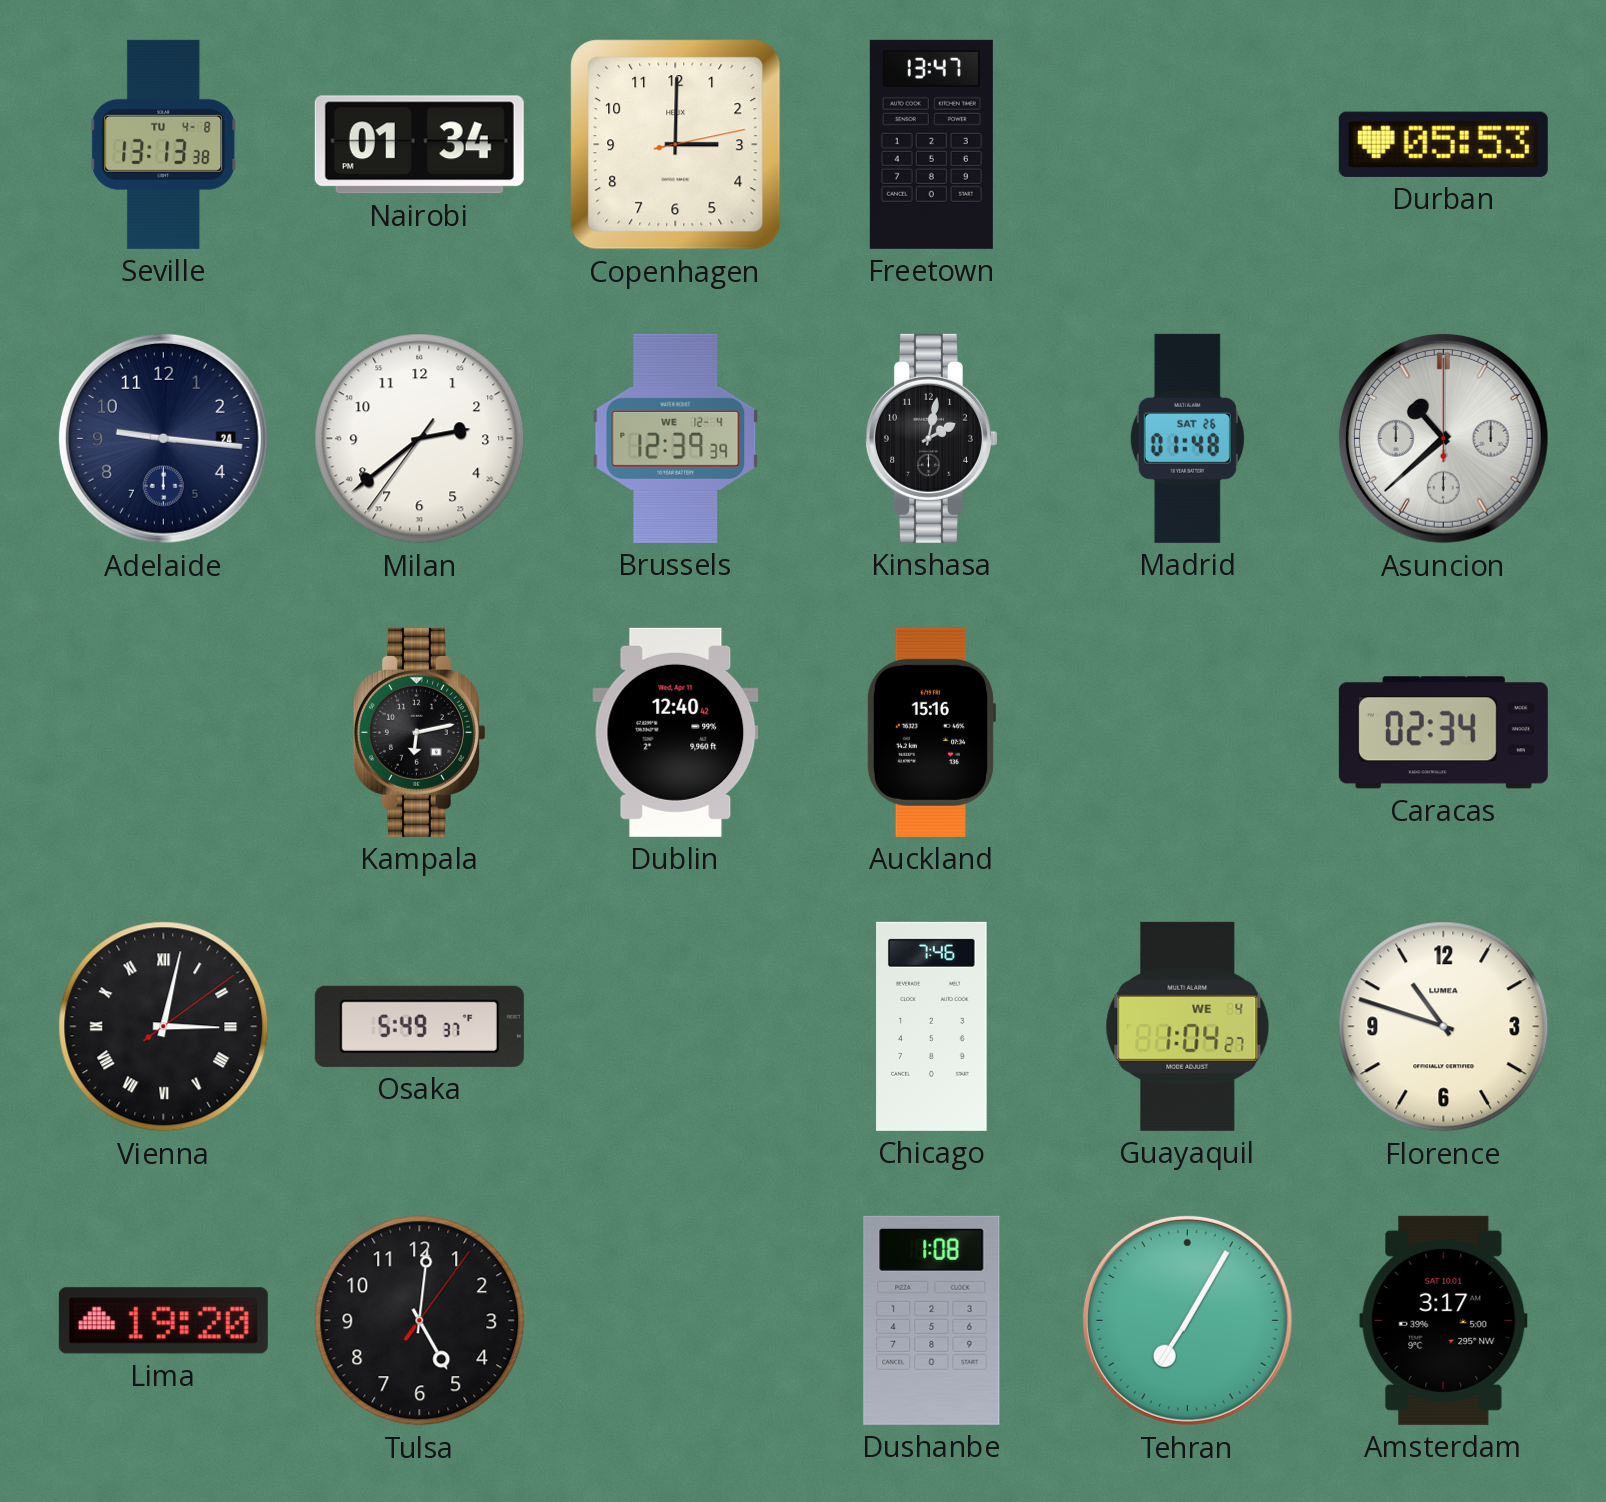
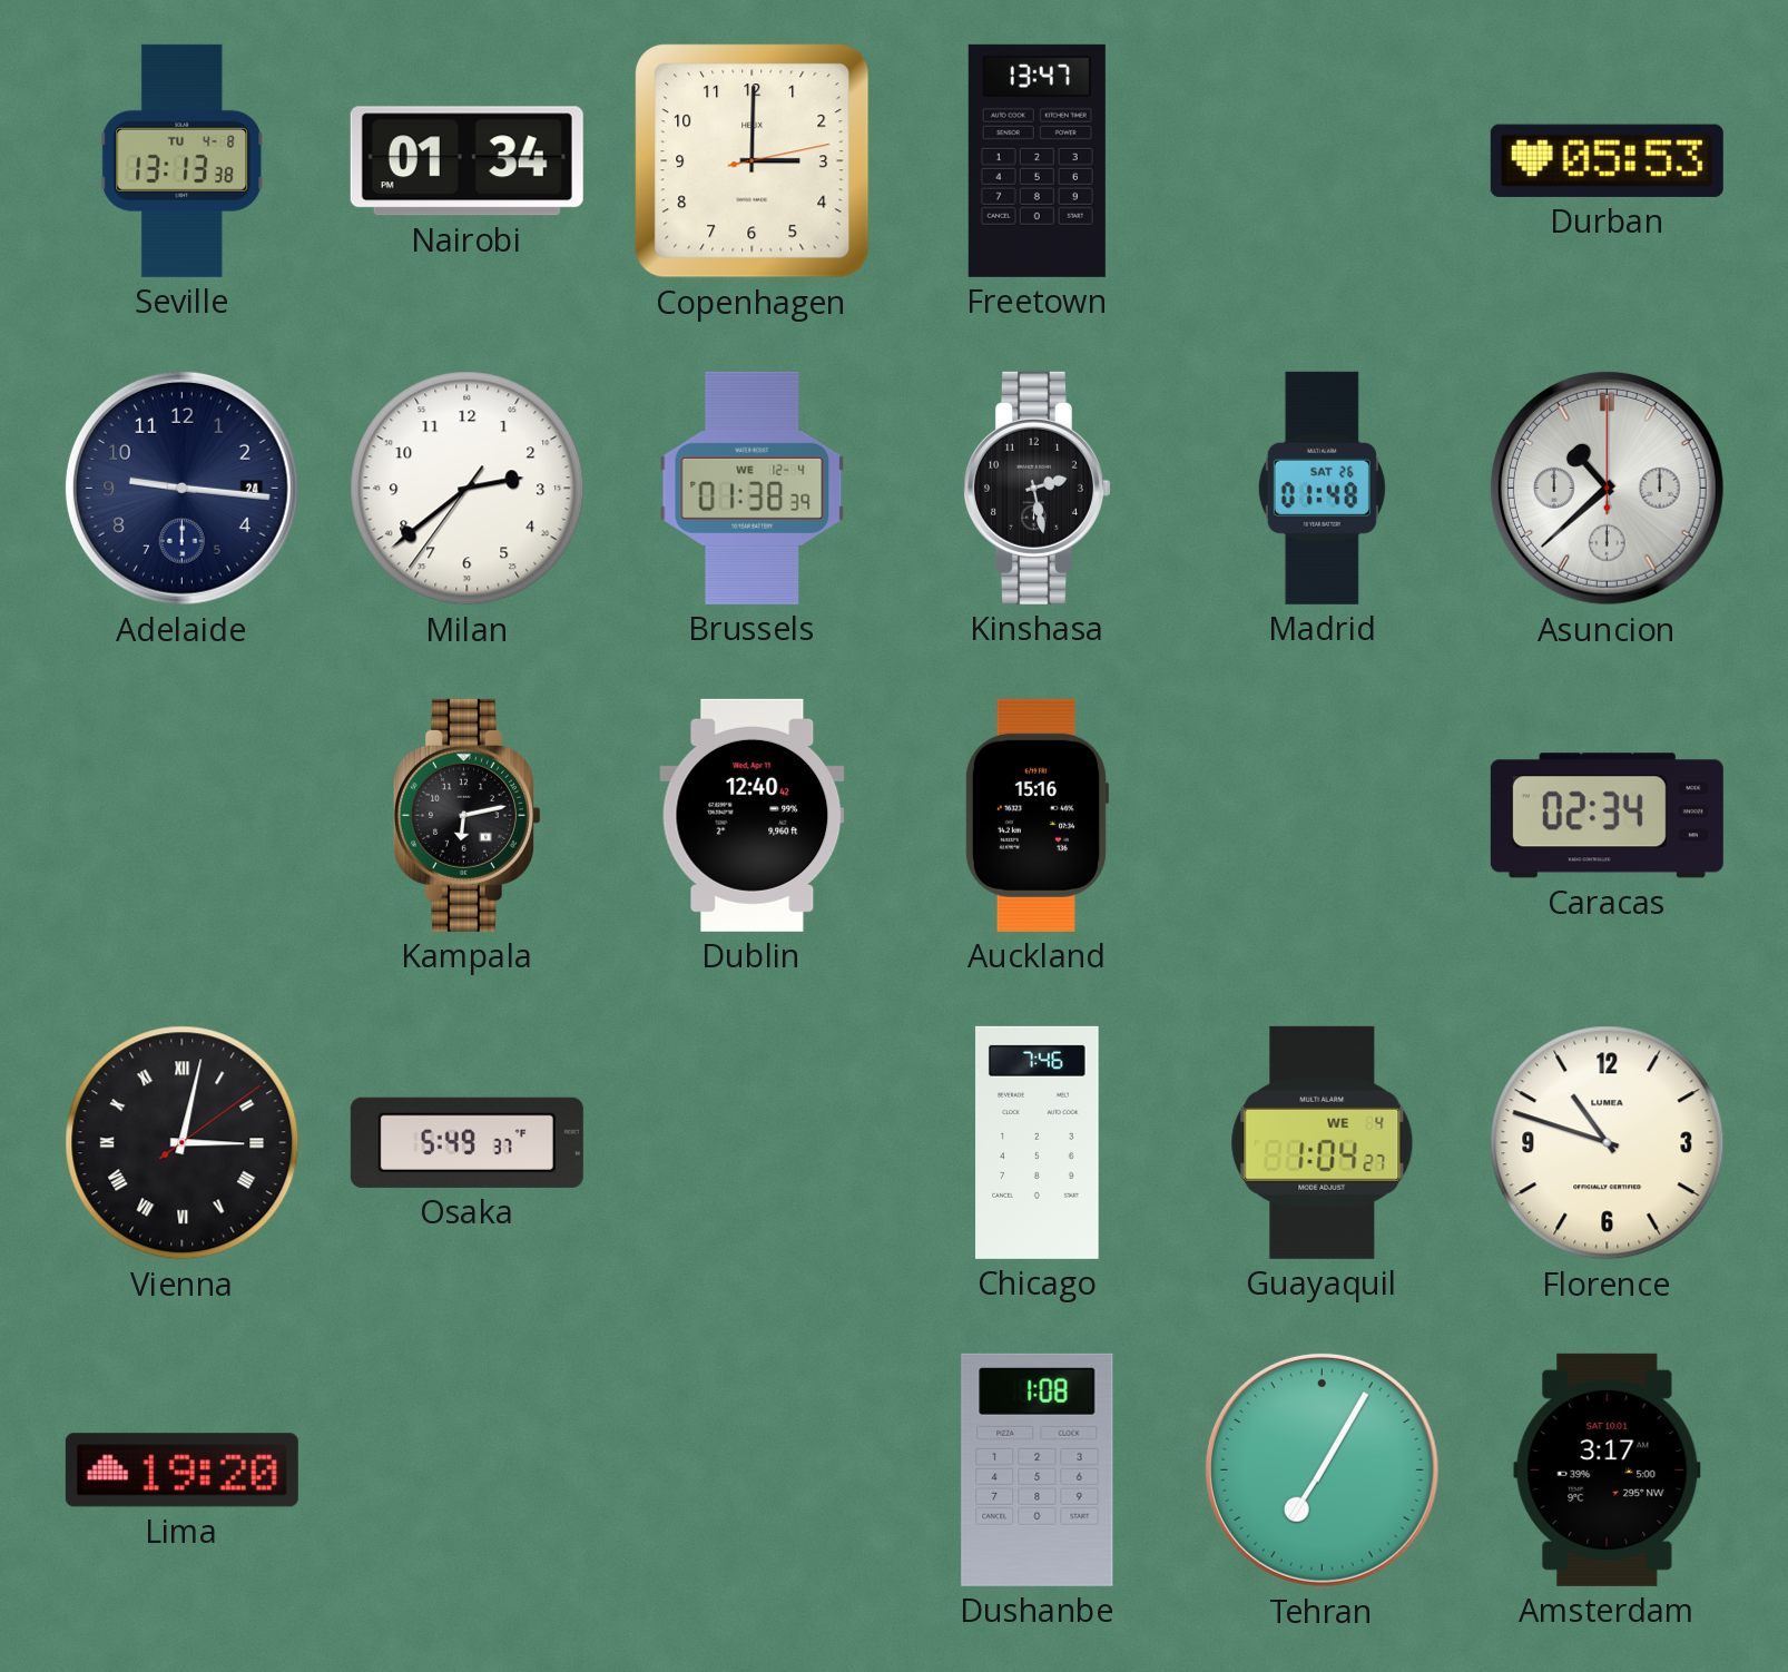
Brussels: 12:39 -> 01:38
Kinshasa: 2:02 -> 2:28
Tulsa: 5:01 -> none
